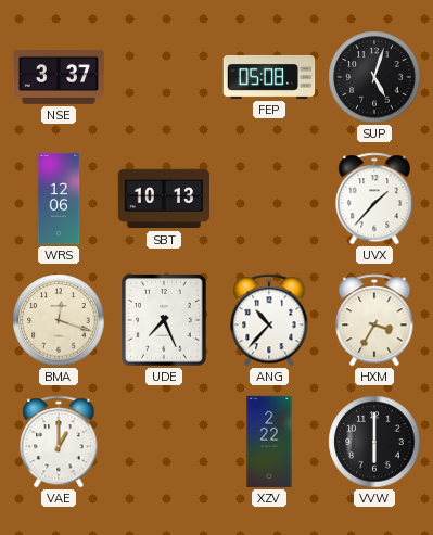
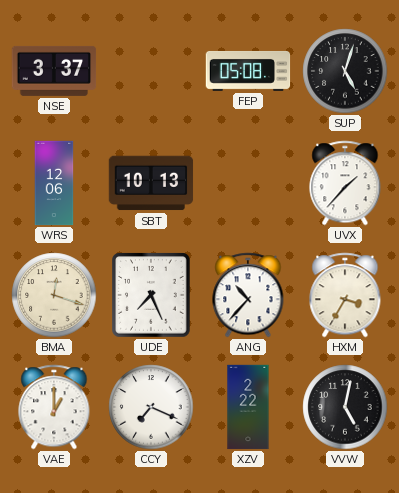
CCY: none -> 7:19
VVW: 6:00 -> 5:02
